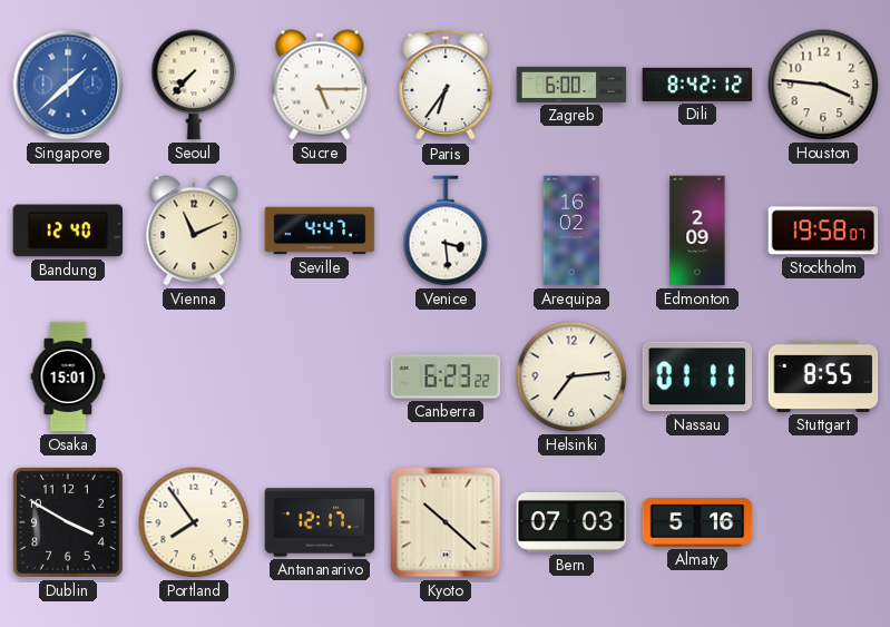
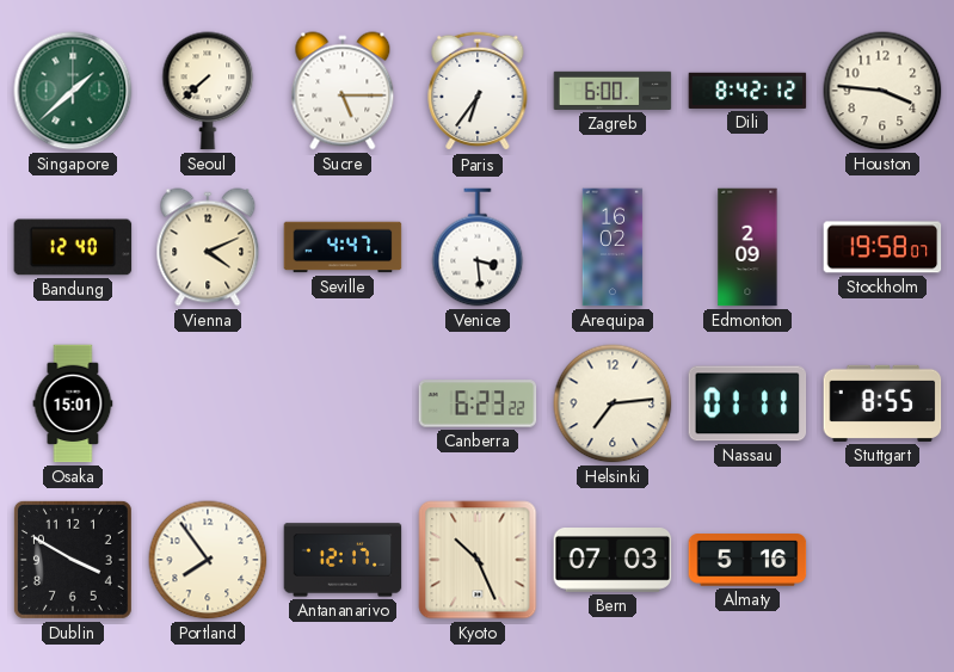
Singapore dial: blue -> green
Seoul: 7:37 -> 7:38
Vienna: 11:11 -> 4:11
Kyoto: 10:22 -> 10:26
